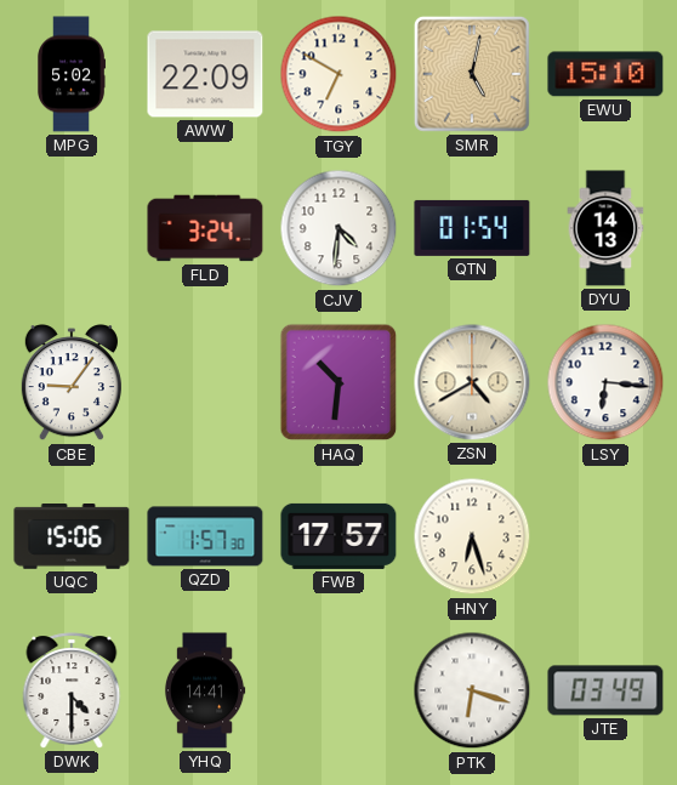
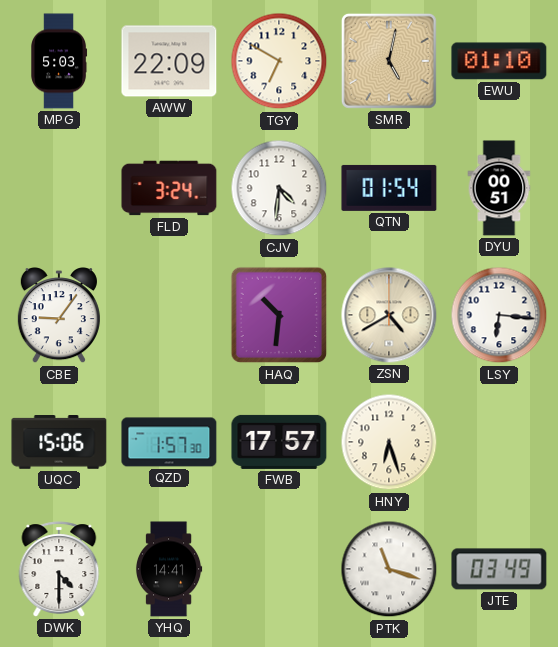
MPG: 5:02 -> 5:03
EWU: 15:10 -> 01:10
DYU: 14:13 -> 00:51
PTK: 6:18 -> 11:18
